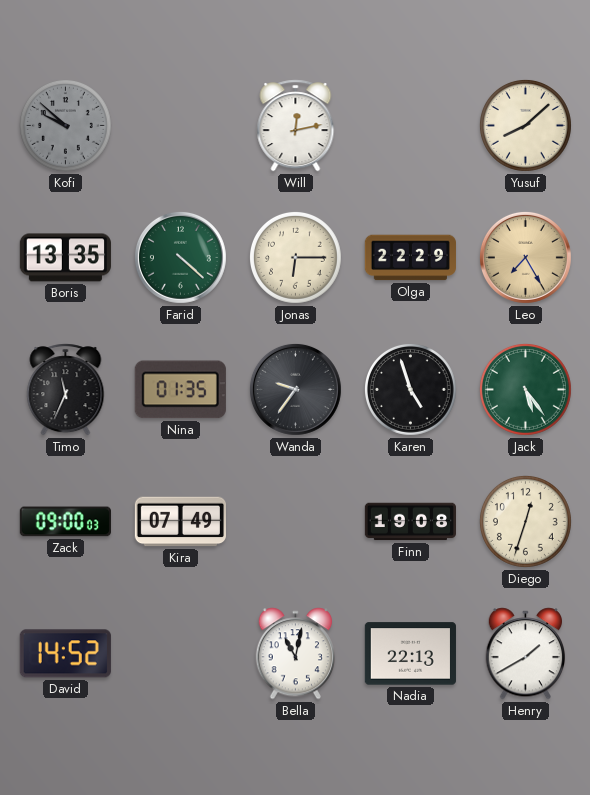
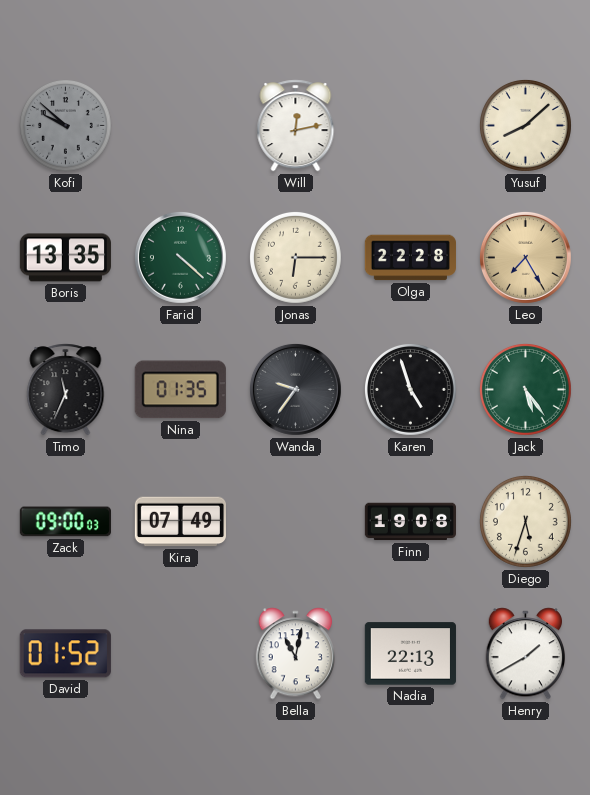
Olga: 22:29 -> 22:28
Diego: 12:33 -> 5:33
David: 14:52 -> 01:52
